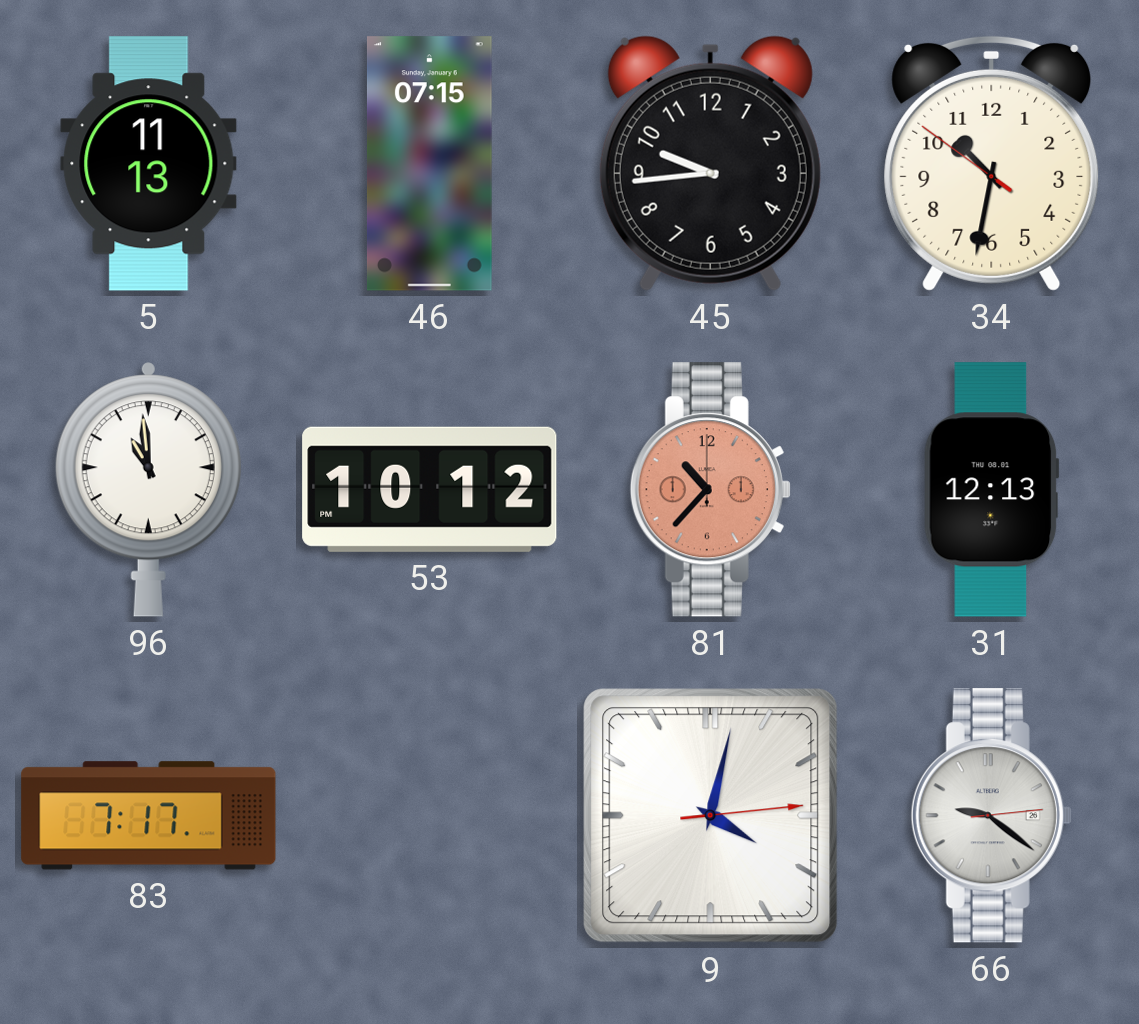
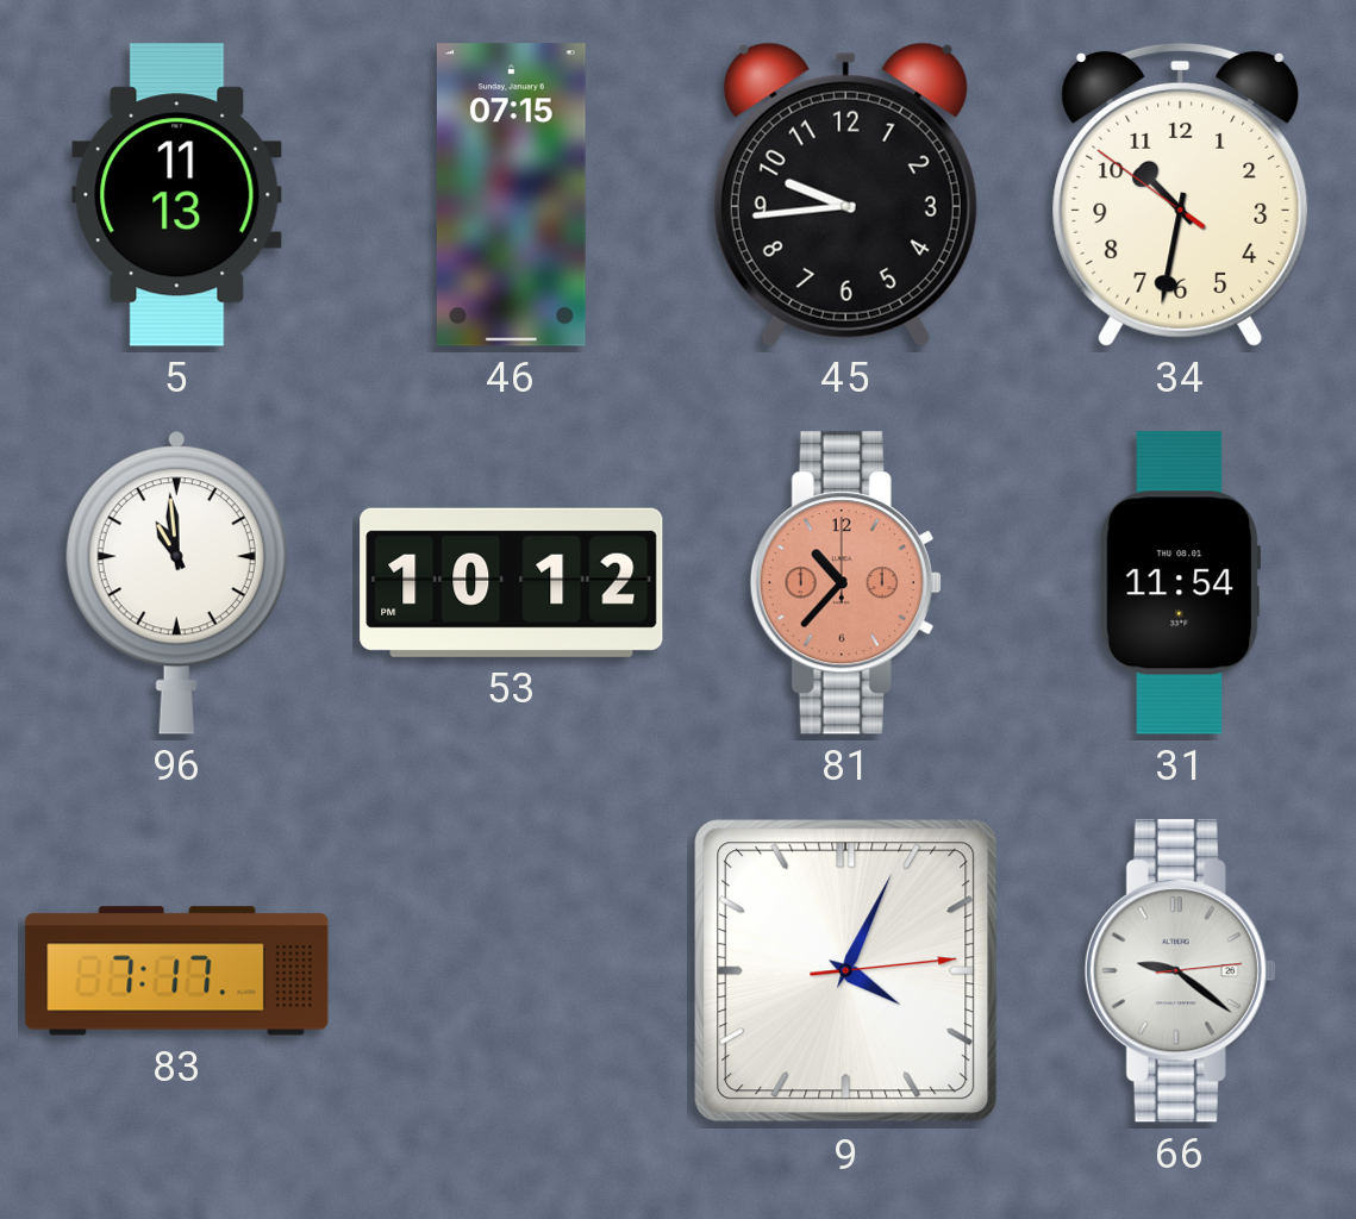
31: 12:13 -> 11:54
9: 4:02 -> 4:04
